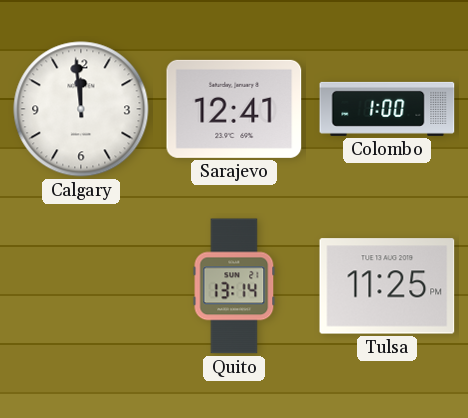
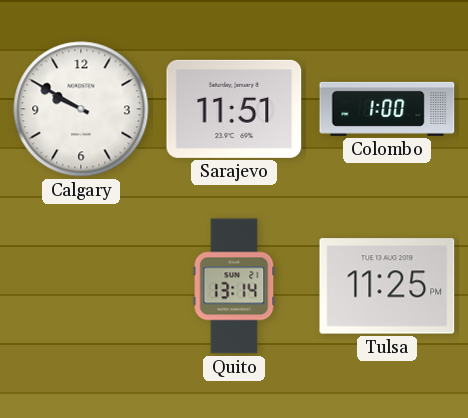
Calgary: 11:59 -> 9:50
Sarajevo: 12:41 -> 11:51
